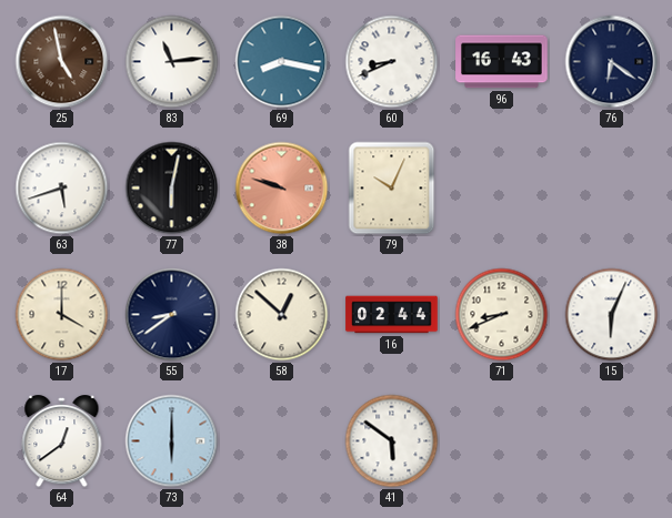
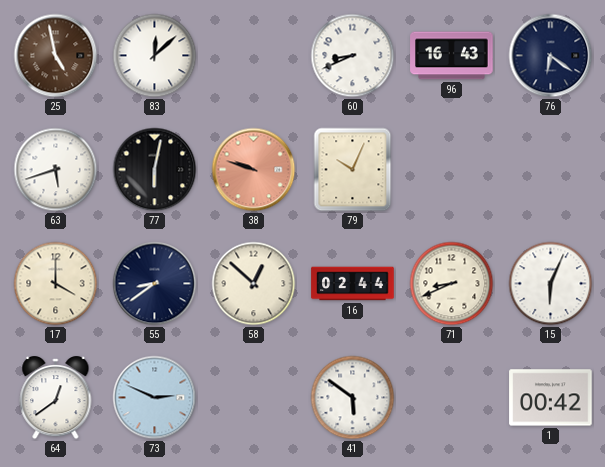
83: 11:14 -> 12:08
69: 8:17 -> none
73: 6:00 -> 2:49
1: none -> 00:42
